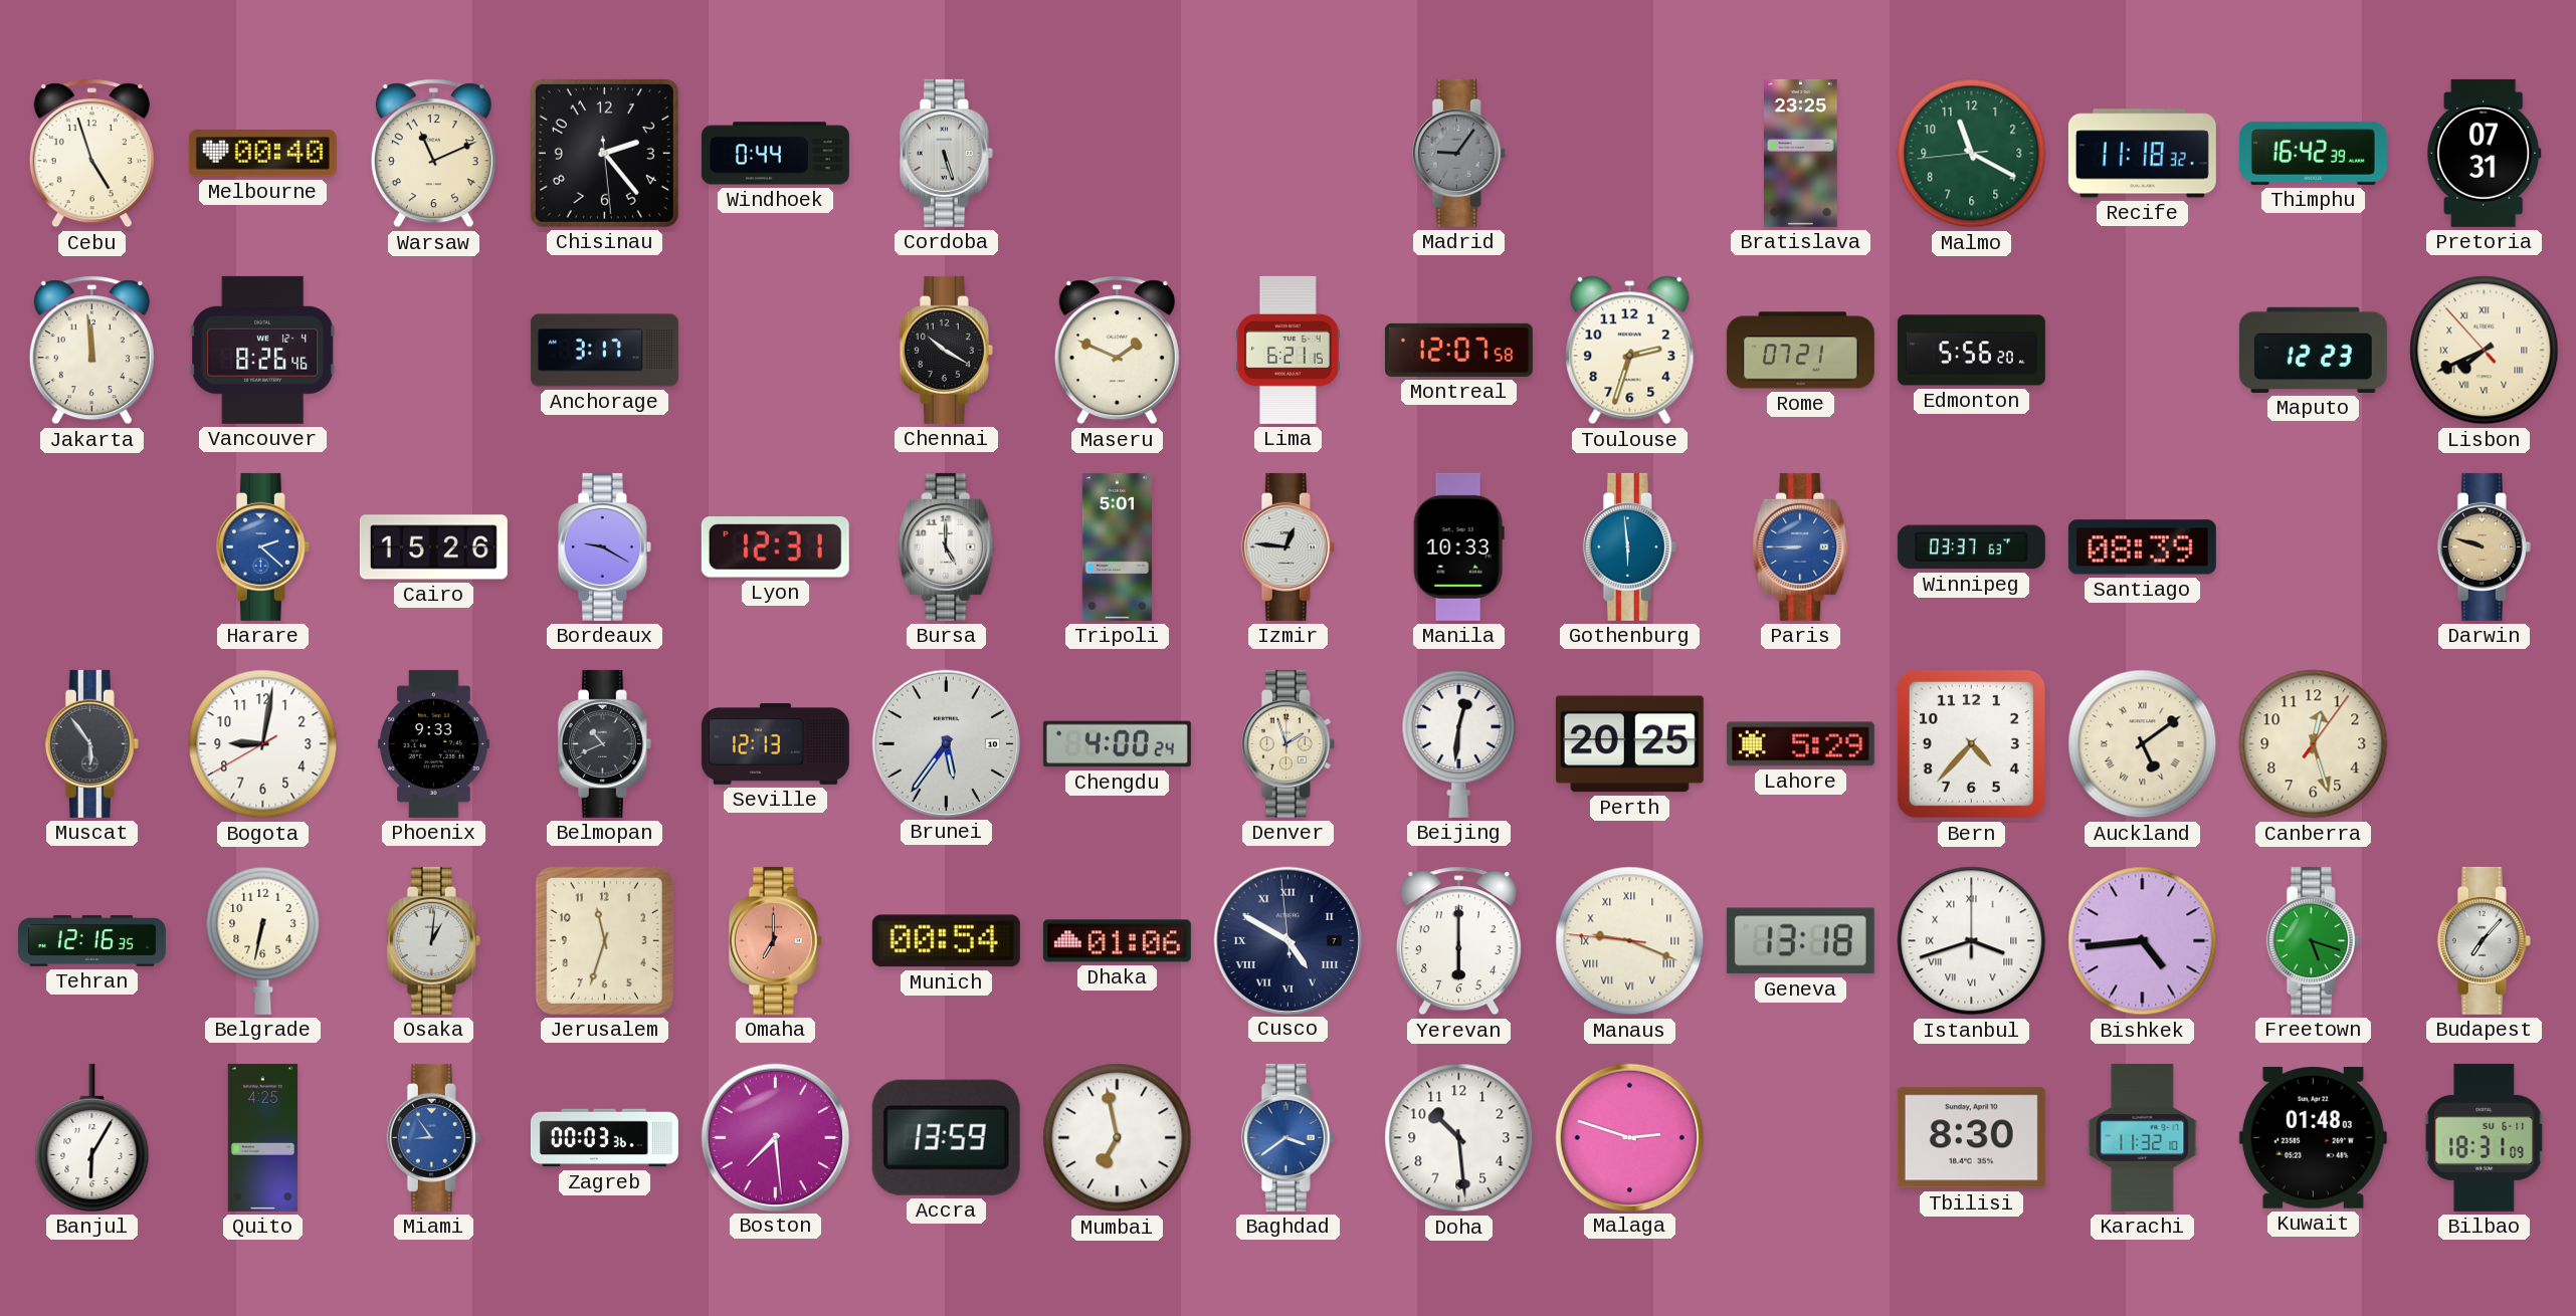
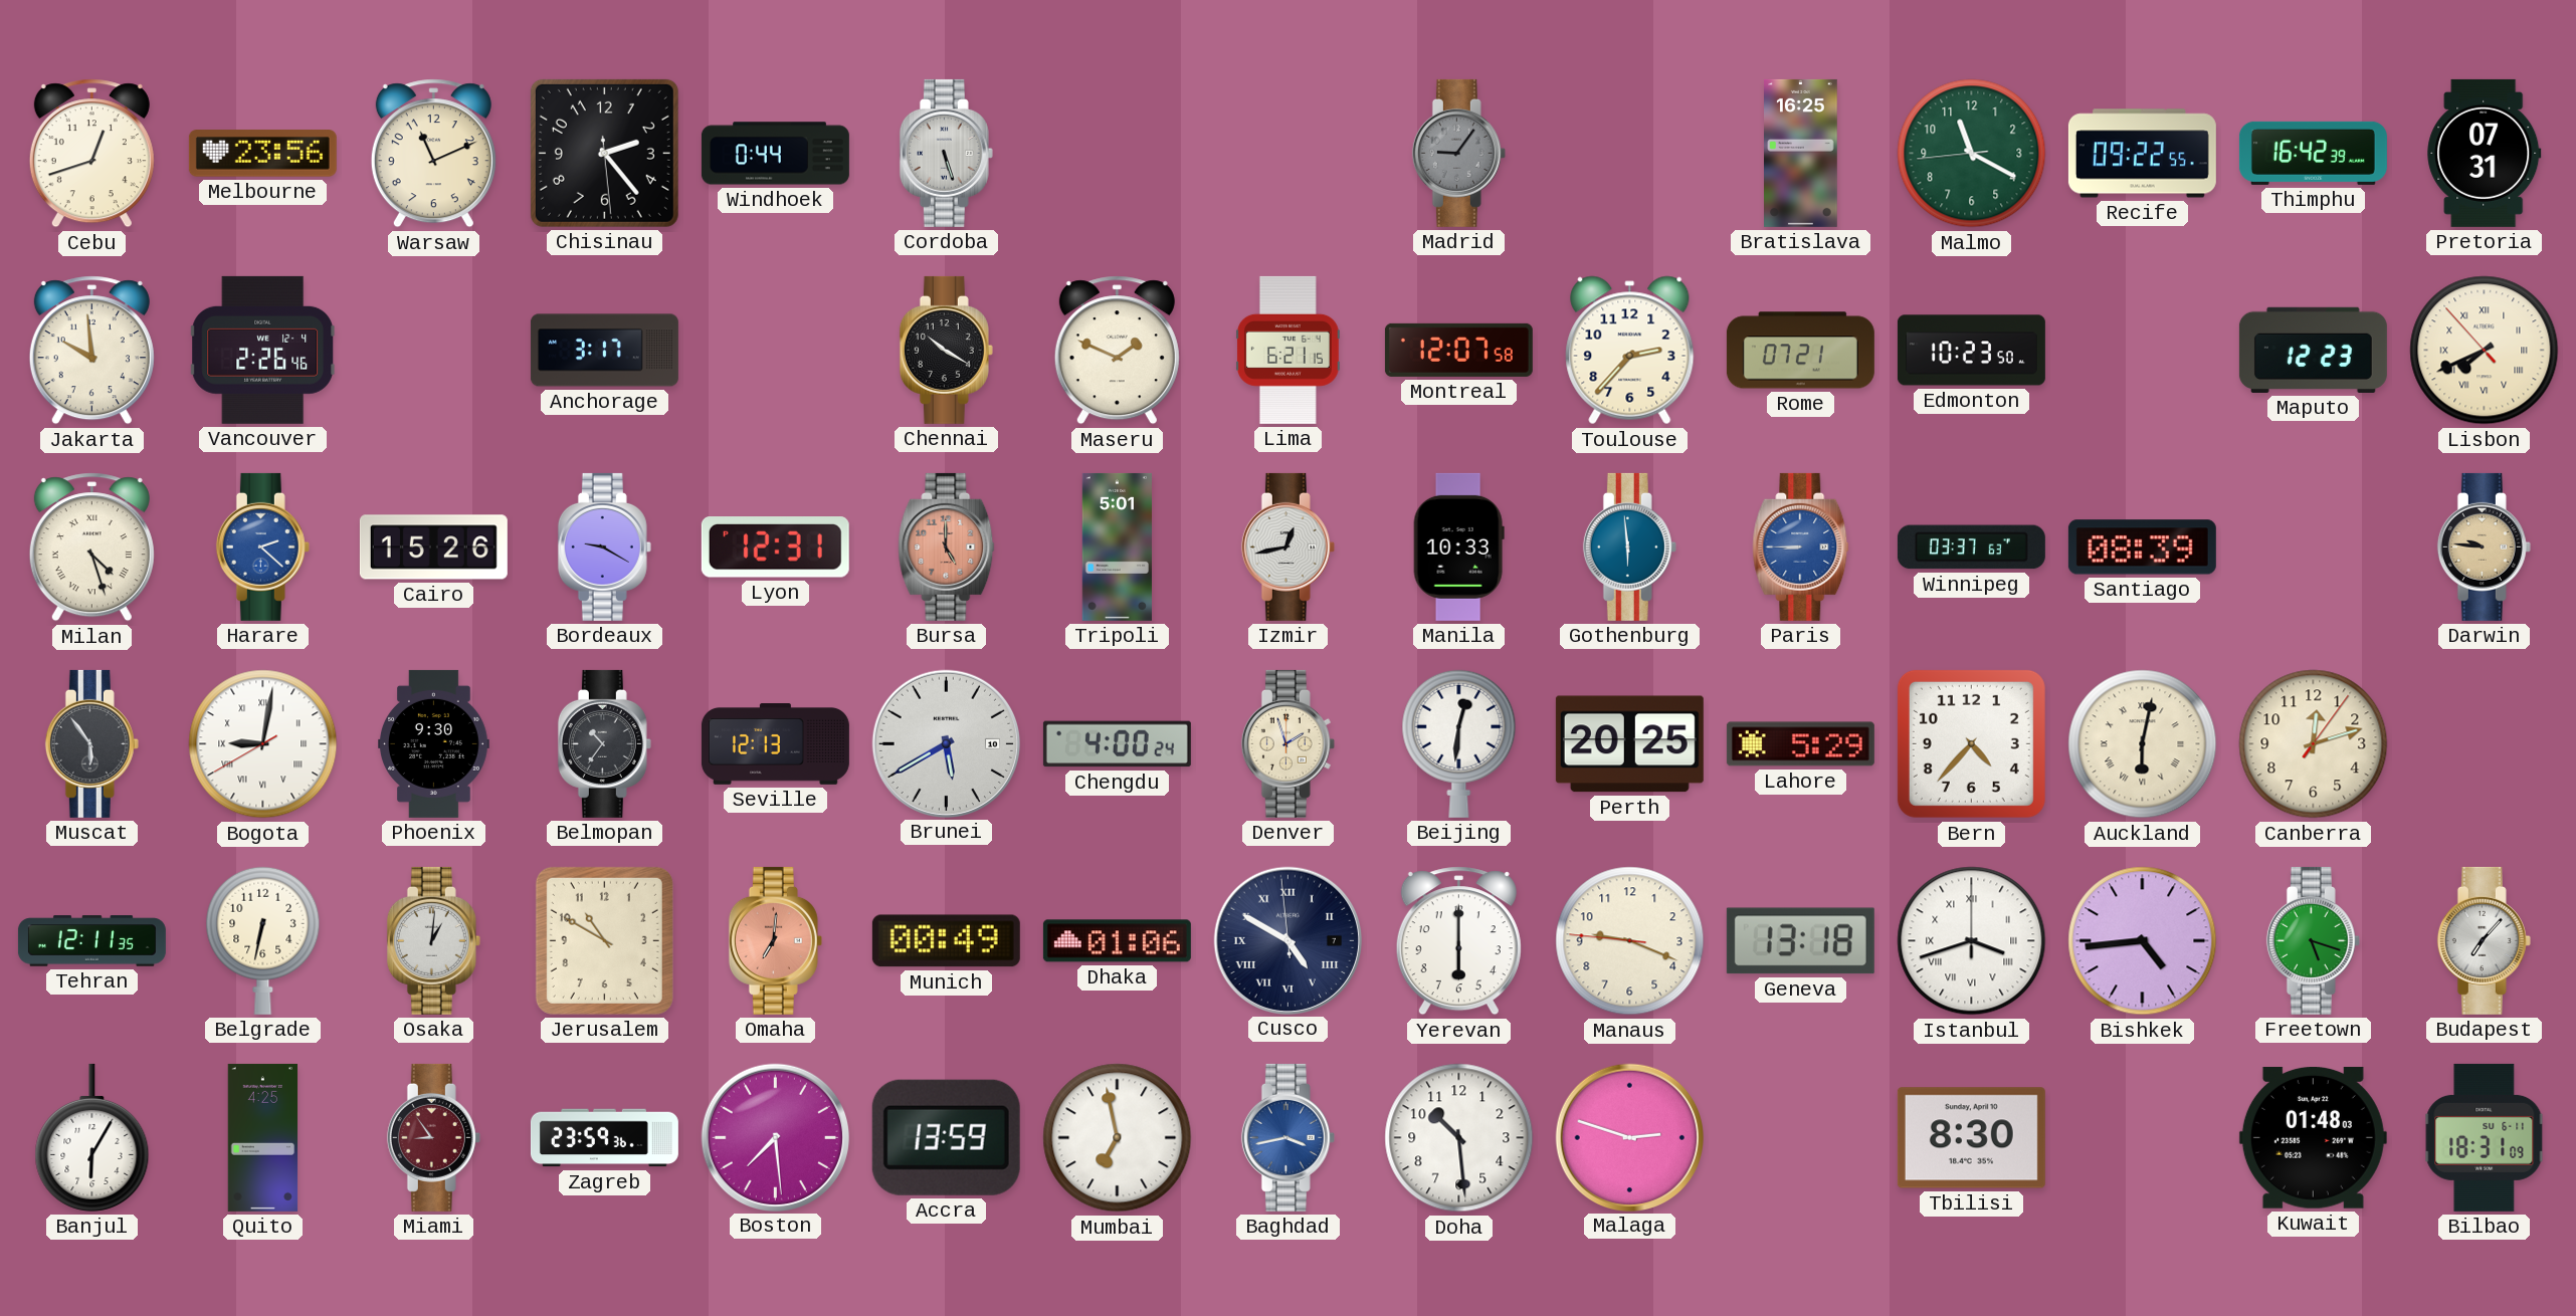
Cebu: 4:57 -> 12:42
Melbourne: 00:40 -> 23:56
Bratislava: 23:25 -> 16:25
Recife: 11:18 -> 09:22
Jakarta: 11:59 -> 9:59
Vancouver: 8:26 -> 2:26
Toulouse: 2:33 -> 2:37
Edmonton: 5:56 -> 10:23
Milan: none -> 4:27
Bursa dial: white -> salmon
Izmir: 12:46 -> 12:43
Darwin: 9:48 -> 9:46
Bogota numerals: Arabic -> Roman
Phoenix: 9:33 -> 9:30
Belmopan: 10:41 -> 10:36
Brunei: 5:36 -> 5:40
Auckland: 5:09 -> 6:02
Canberra: 12:27 -> 12:12
Tehran: 12:16 -> 12:11
Jerusalem: 11:33 -> 10:50
Omaha: 7:00 -> 7:01
Munich: 00:54 -> 00:49
Manaus numerals: Roman -> Arabic
Miami dial: blue -> burgundy
Zagreb: 00:03 -> 23:59
Baghdad: 3:39 -> 3:43
Karachi: 11:32 -> none
